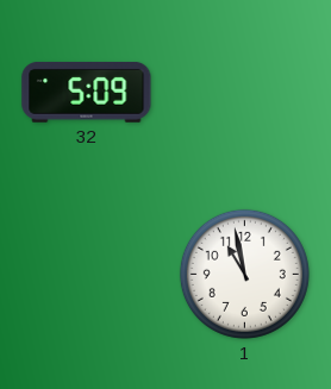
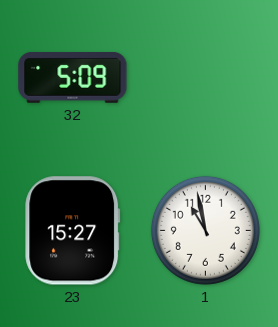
23: none -> 15:27
